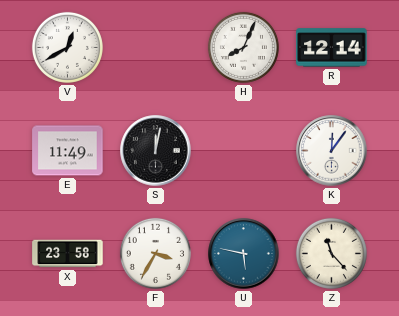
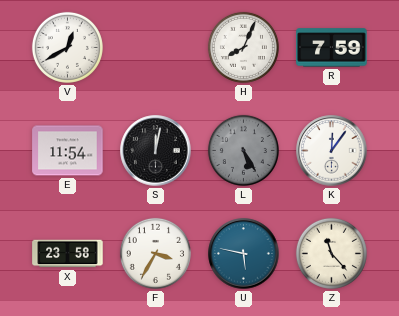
R: 12:14 -> 7:59
E: 11:49 -> 11:54
L: none -> 5:25
